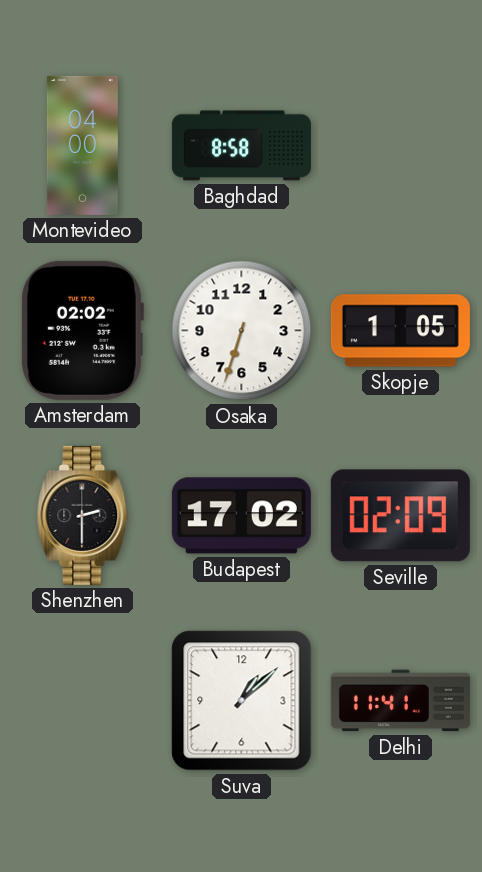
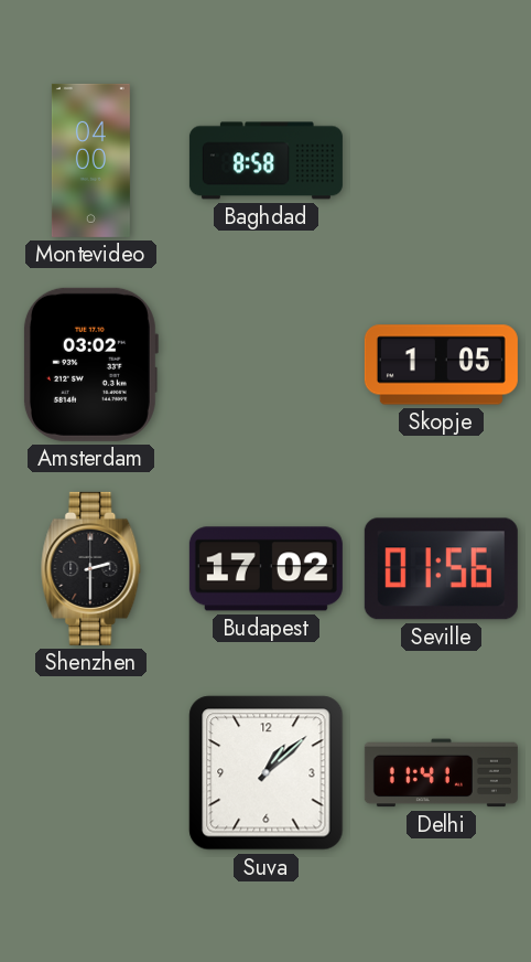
Amsterdam: 02:02 -> 03:02
Osaka: 6:33 -> none
Seville: 02:09 -> 01:56
